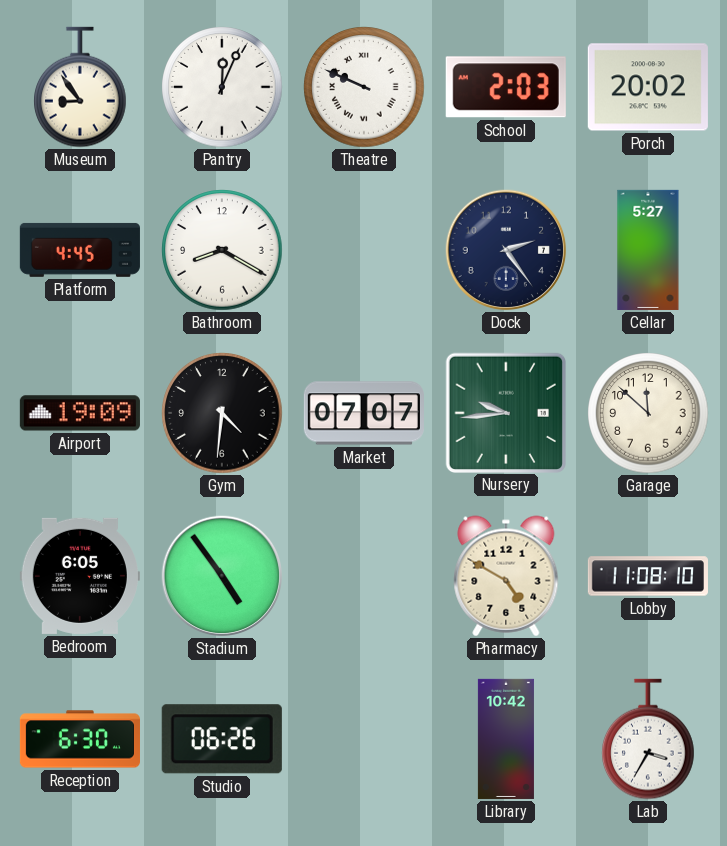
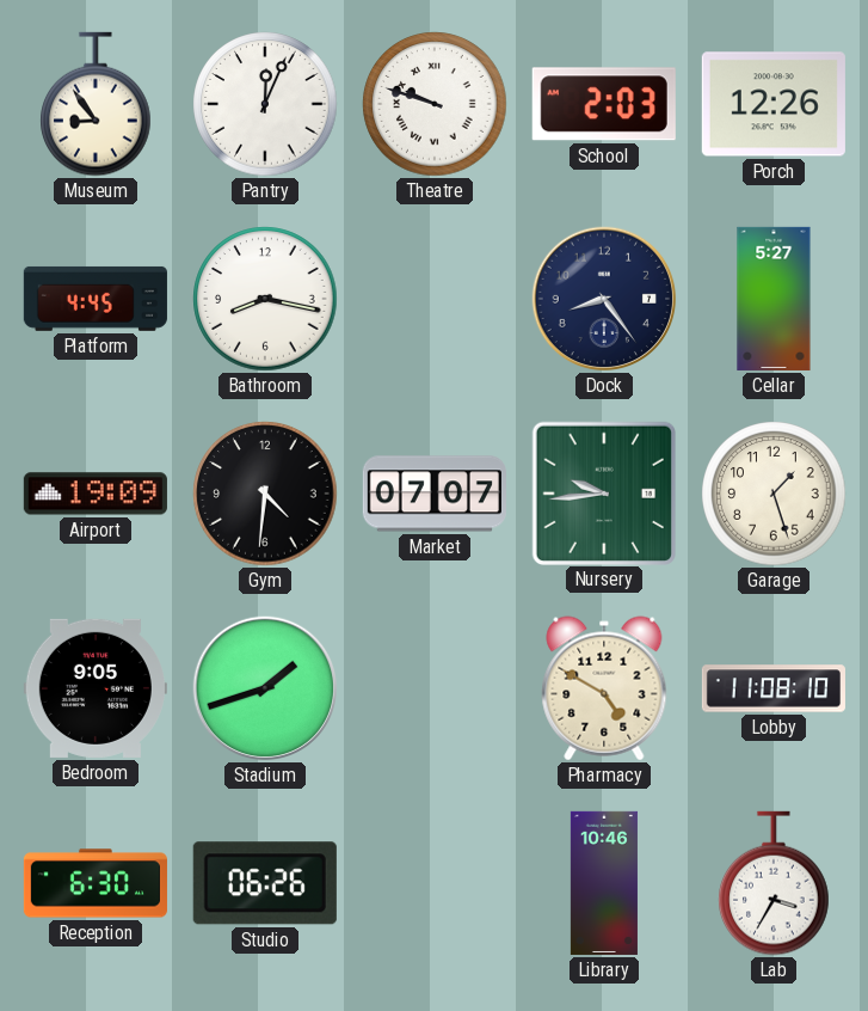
Theatre: 9:49 -> 9:48
Porch: 20:02 -> 12:26
Bathroom: 8:20 -> 8:17
Dock: 2:24 -> 8:24
Garage: 11:52 -> 1:27
Bedroom: 6:05 -> 9:05
Stadium: 4:54 -> 1:42
Library: 10:42 -> 10:46
